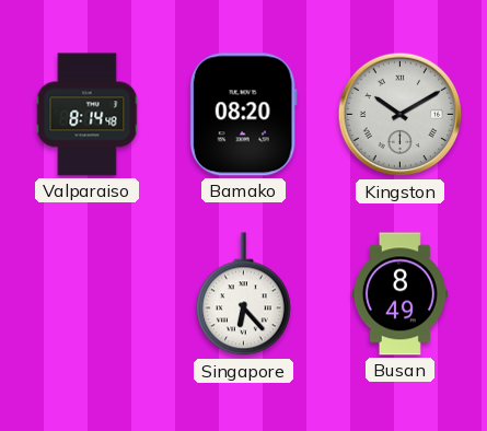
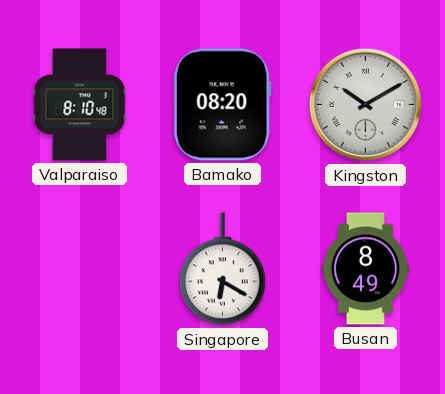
Valparaiso: 8:14 -> 8:10
Singapore: 6:23 -> 6:20
